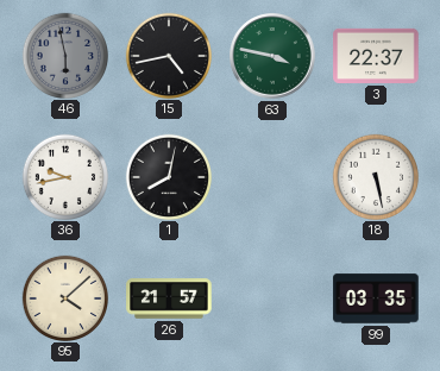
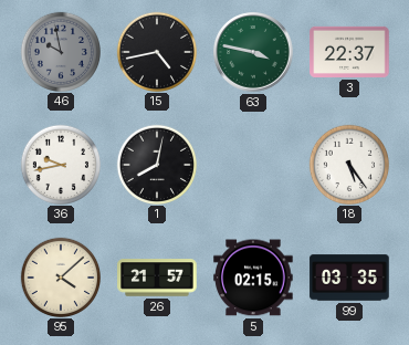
46: 5:58 -> 9:58
18: 5:28 -> 5:24
5: none -> 02:15
